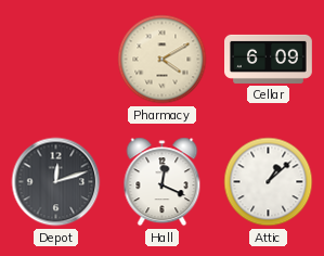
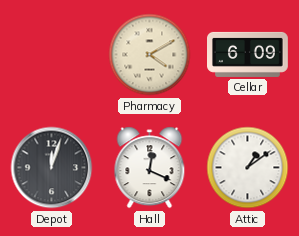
Depot: 12:12 -> 12:03
Attic: 1:08 -> 1:09
